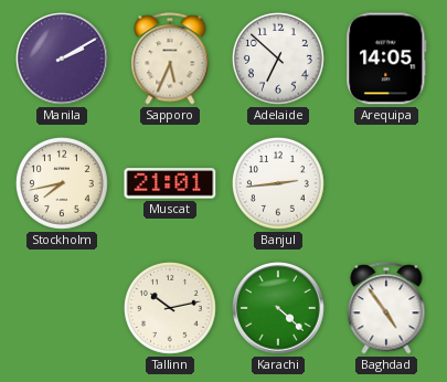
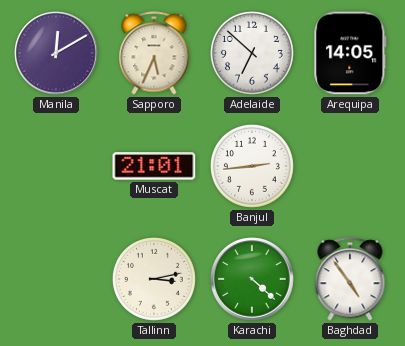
Manila: 2:10 -> 12:10
Stockholm: 7:43 -> none
Tallinn: 10:13 -> 3:13
